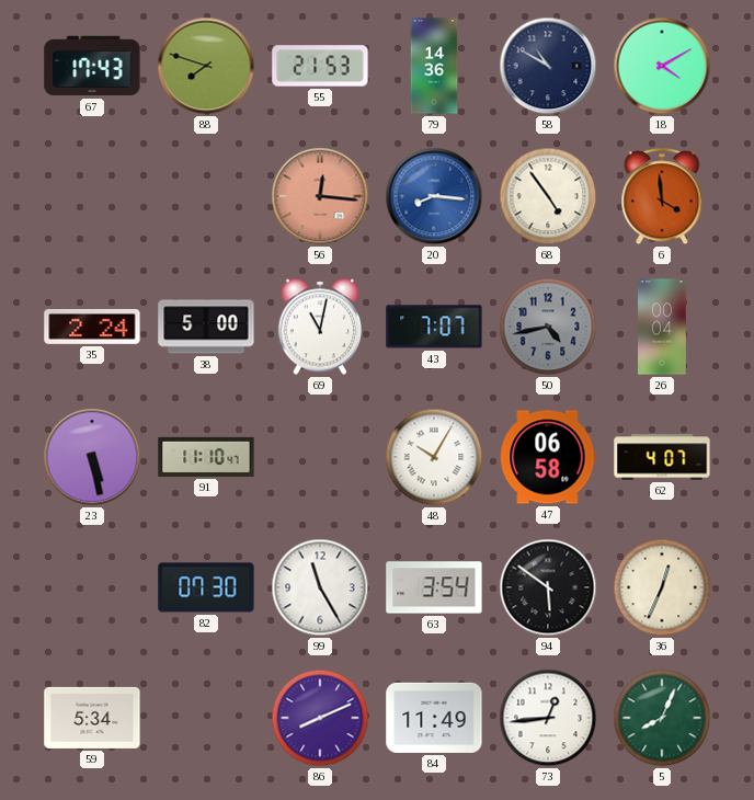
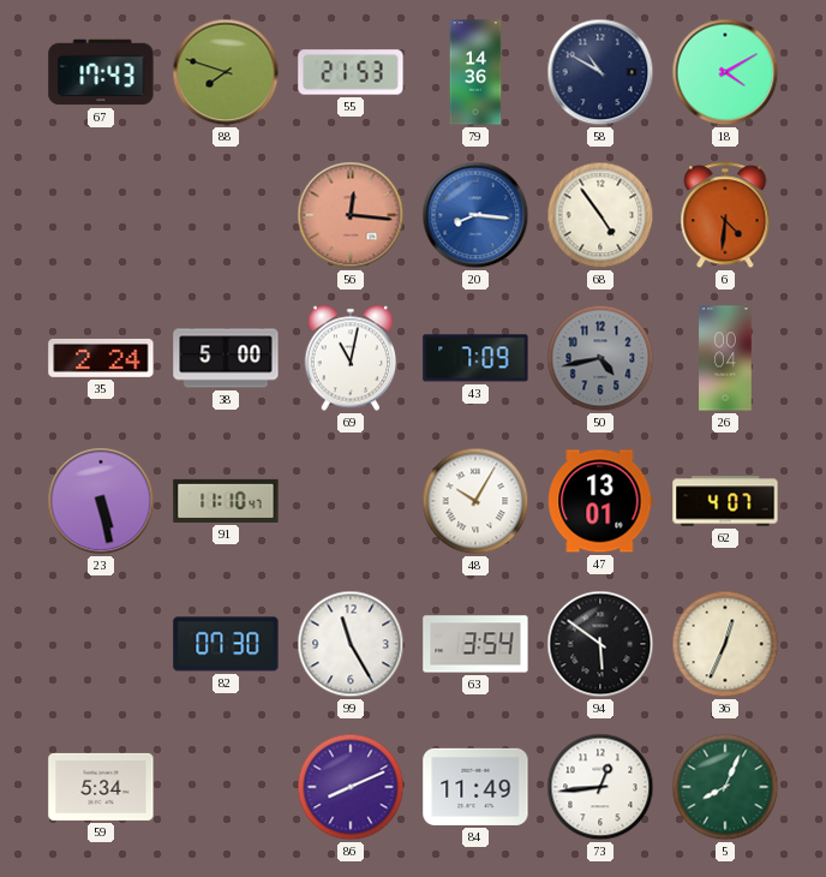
6: 3:59 -> 4:31
43: 7:07 -> 7:09
47: 06:58 -> 13:01
